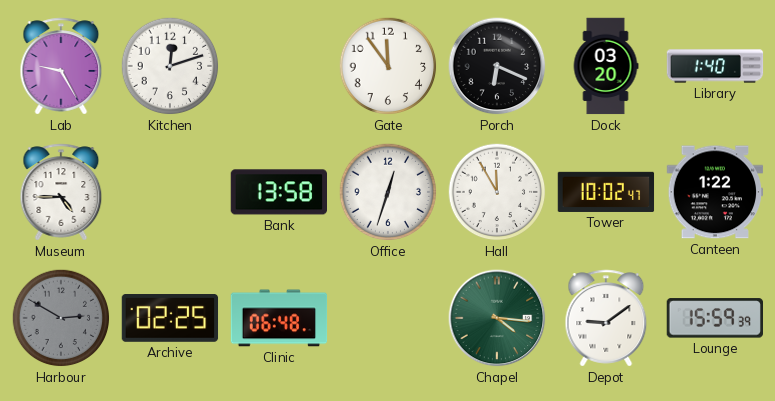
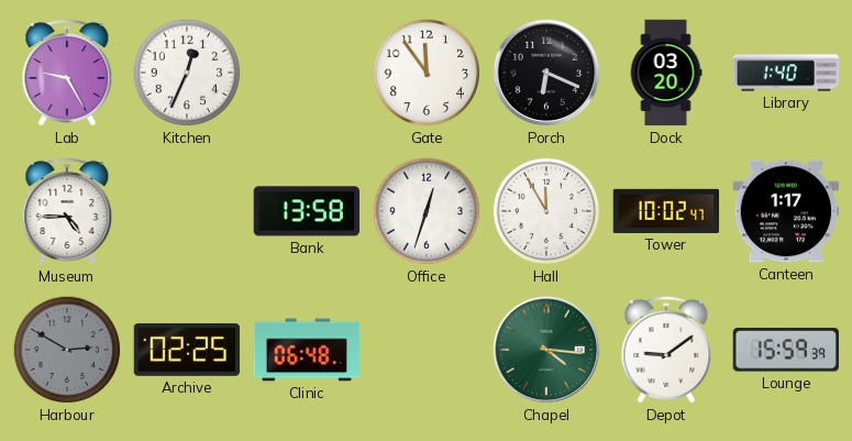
Kitchen: 12:12 -> 12:34
Canteen: 1:22 -> 1:17
